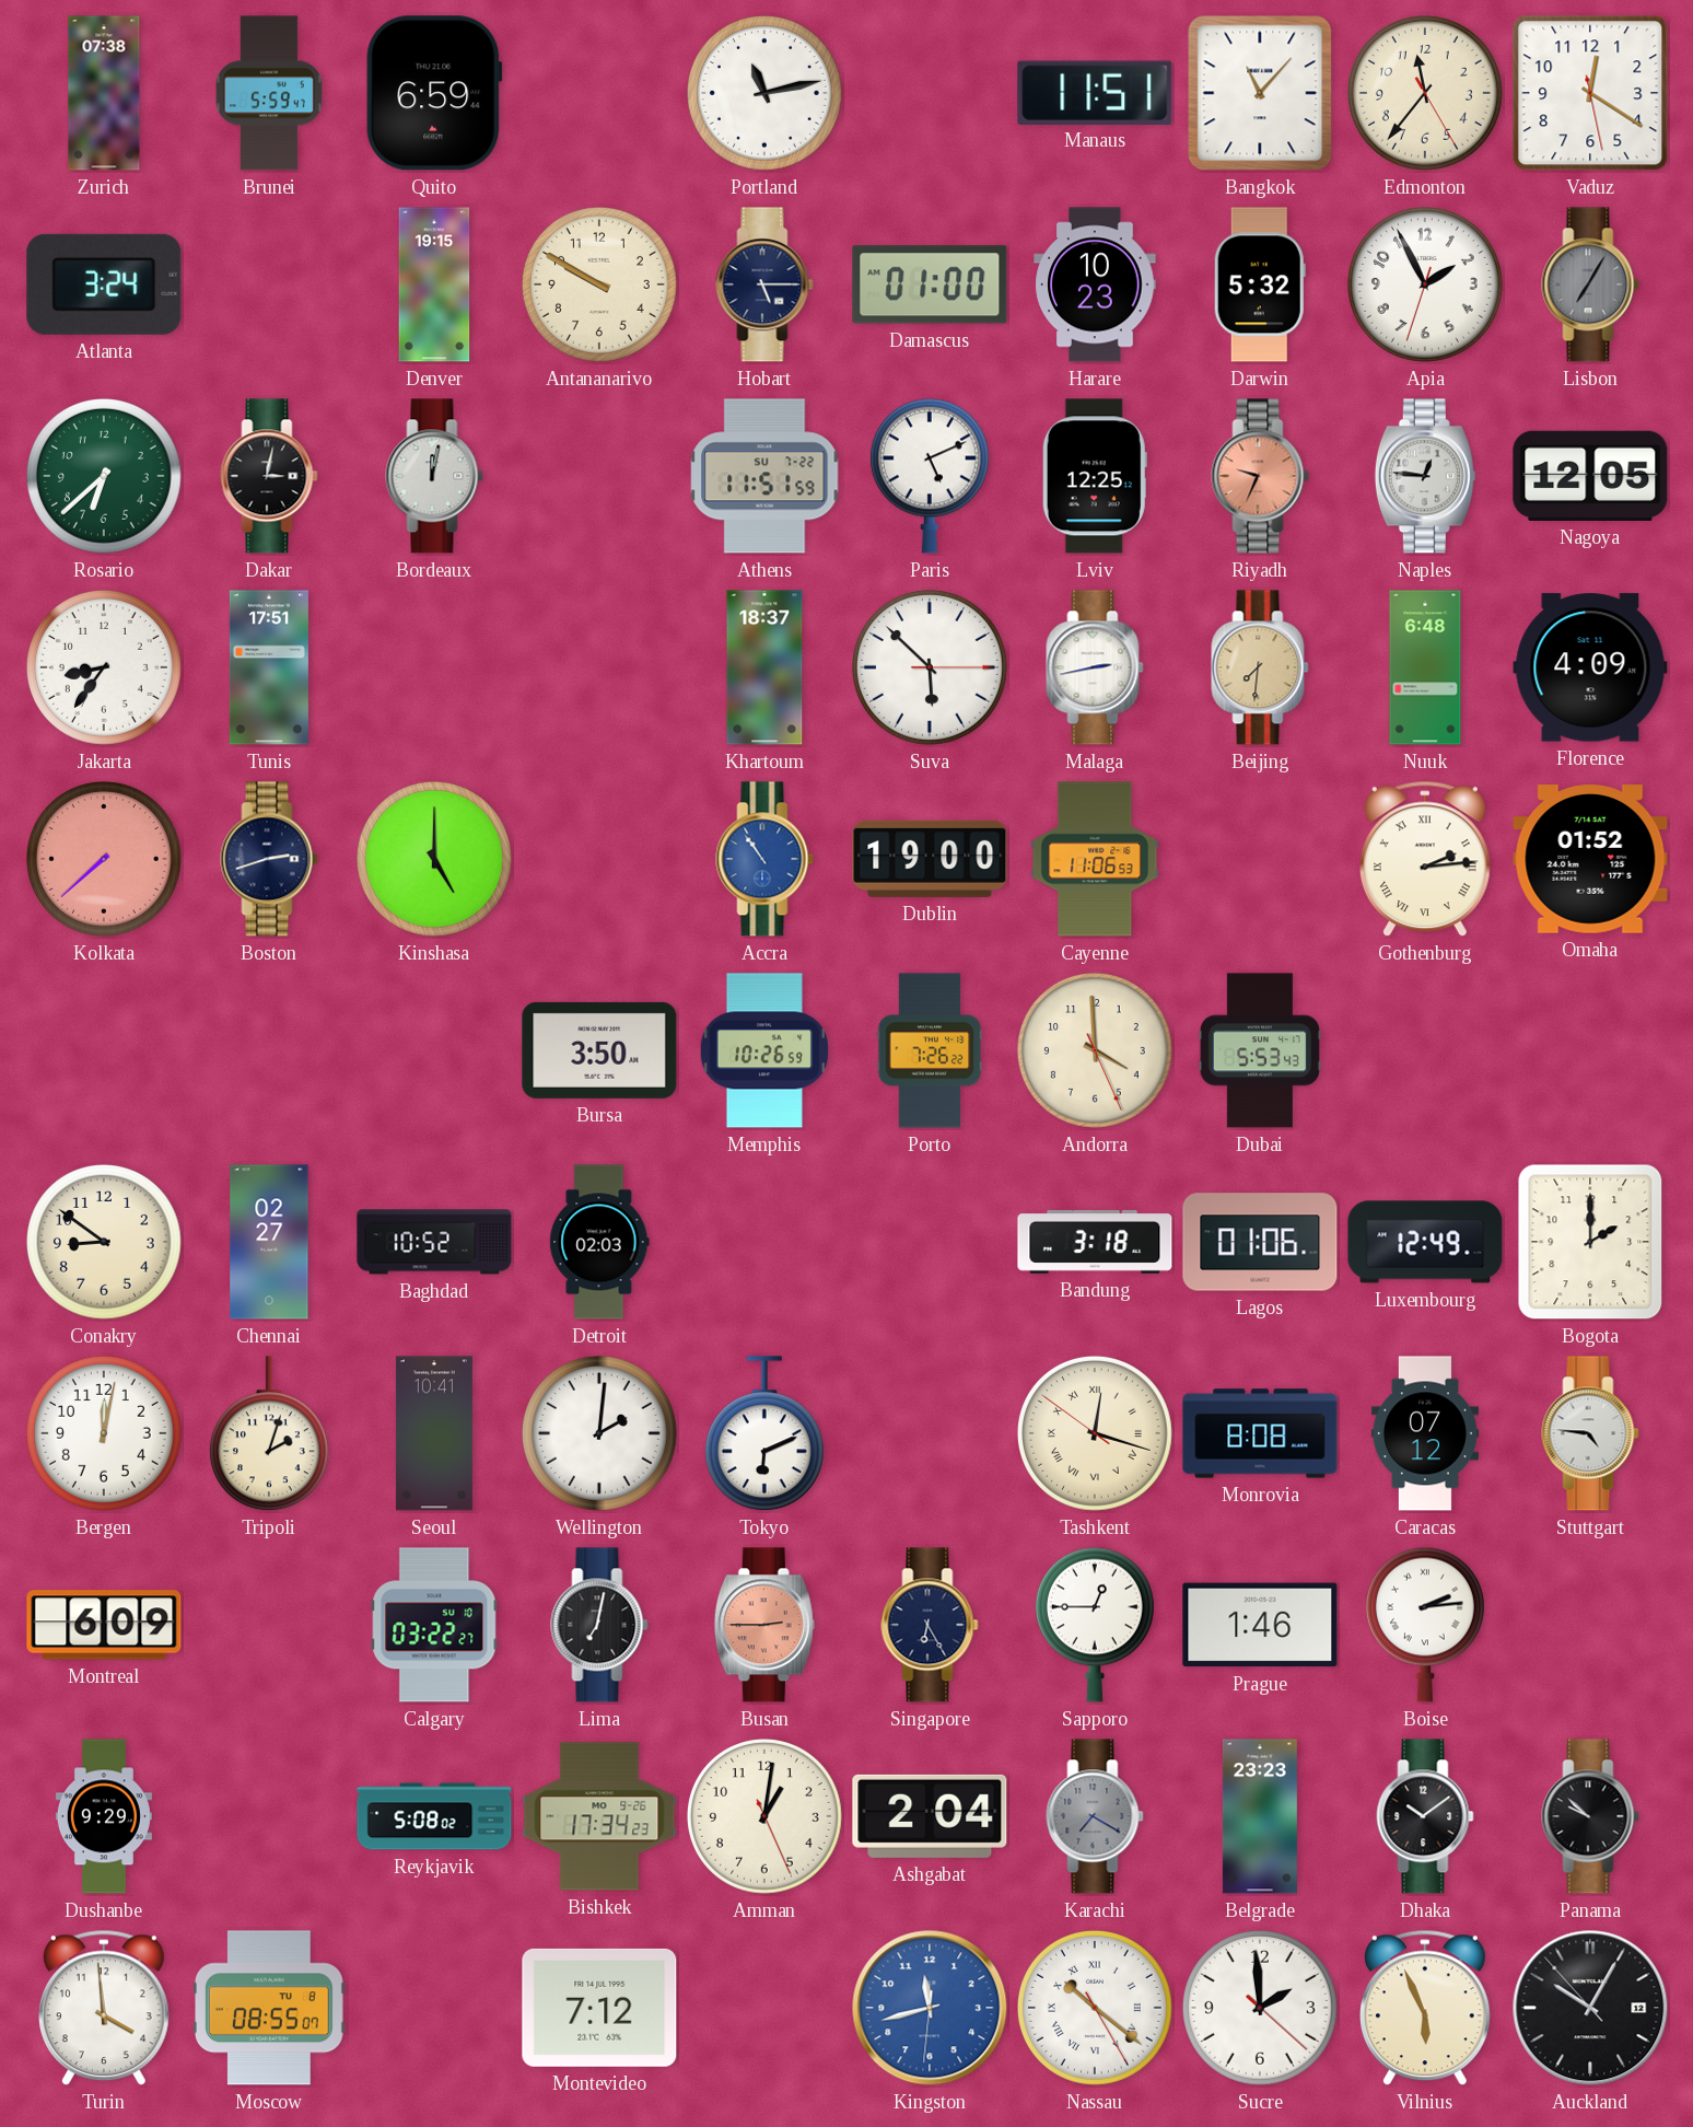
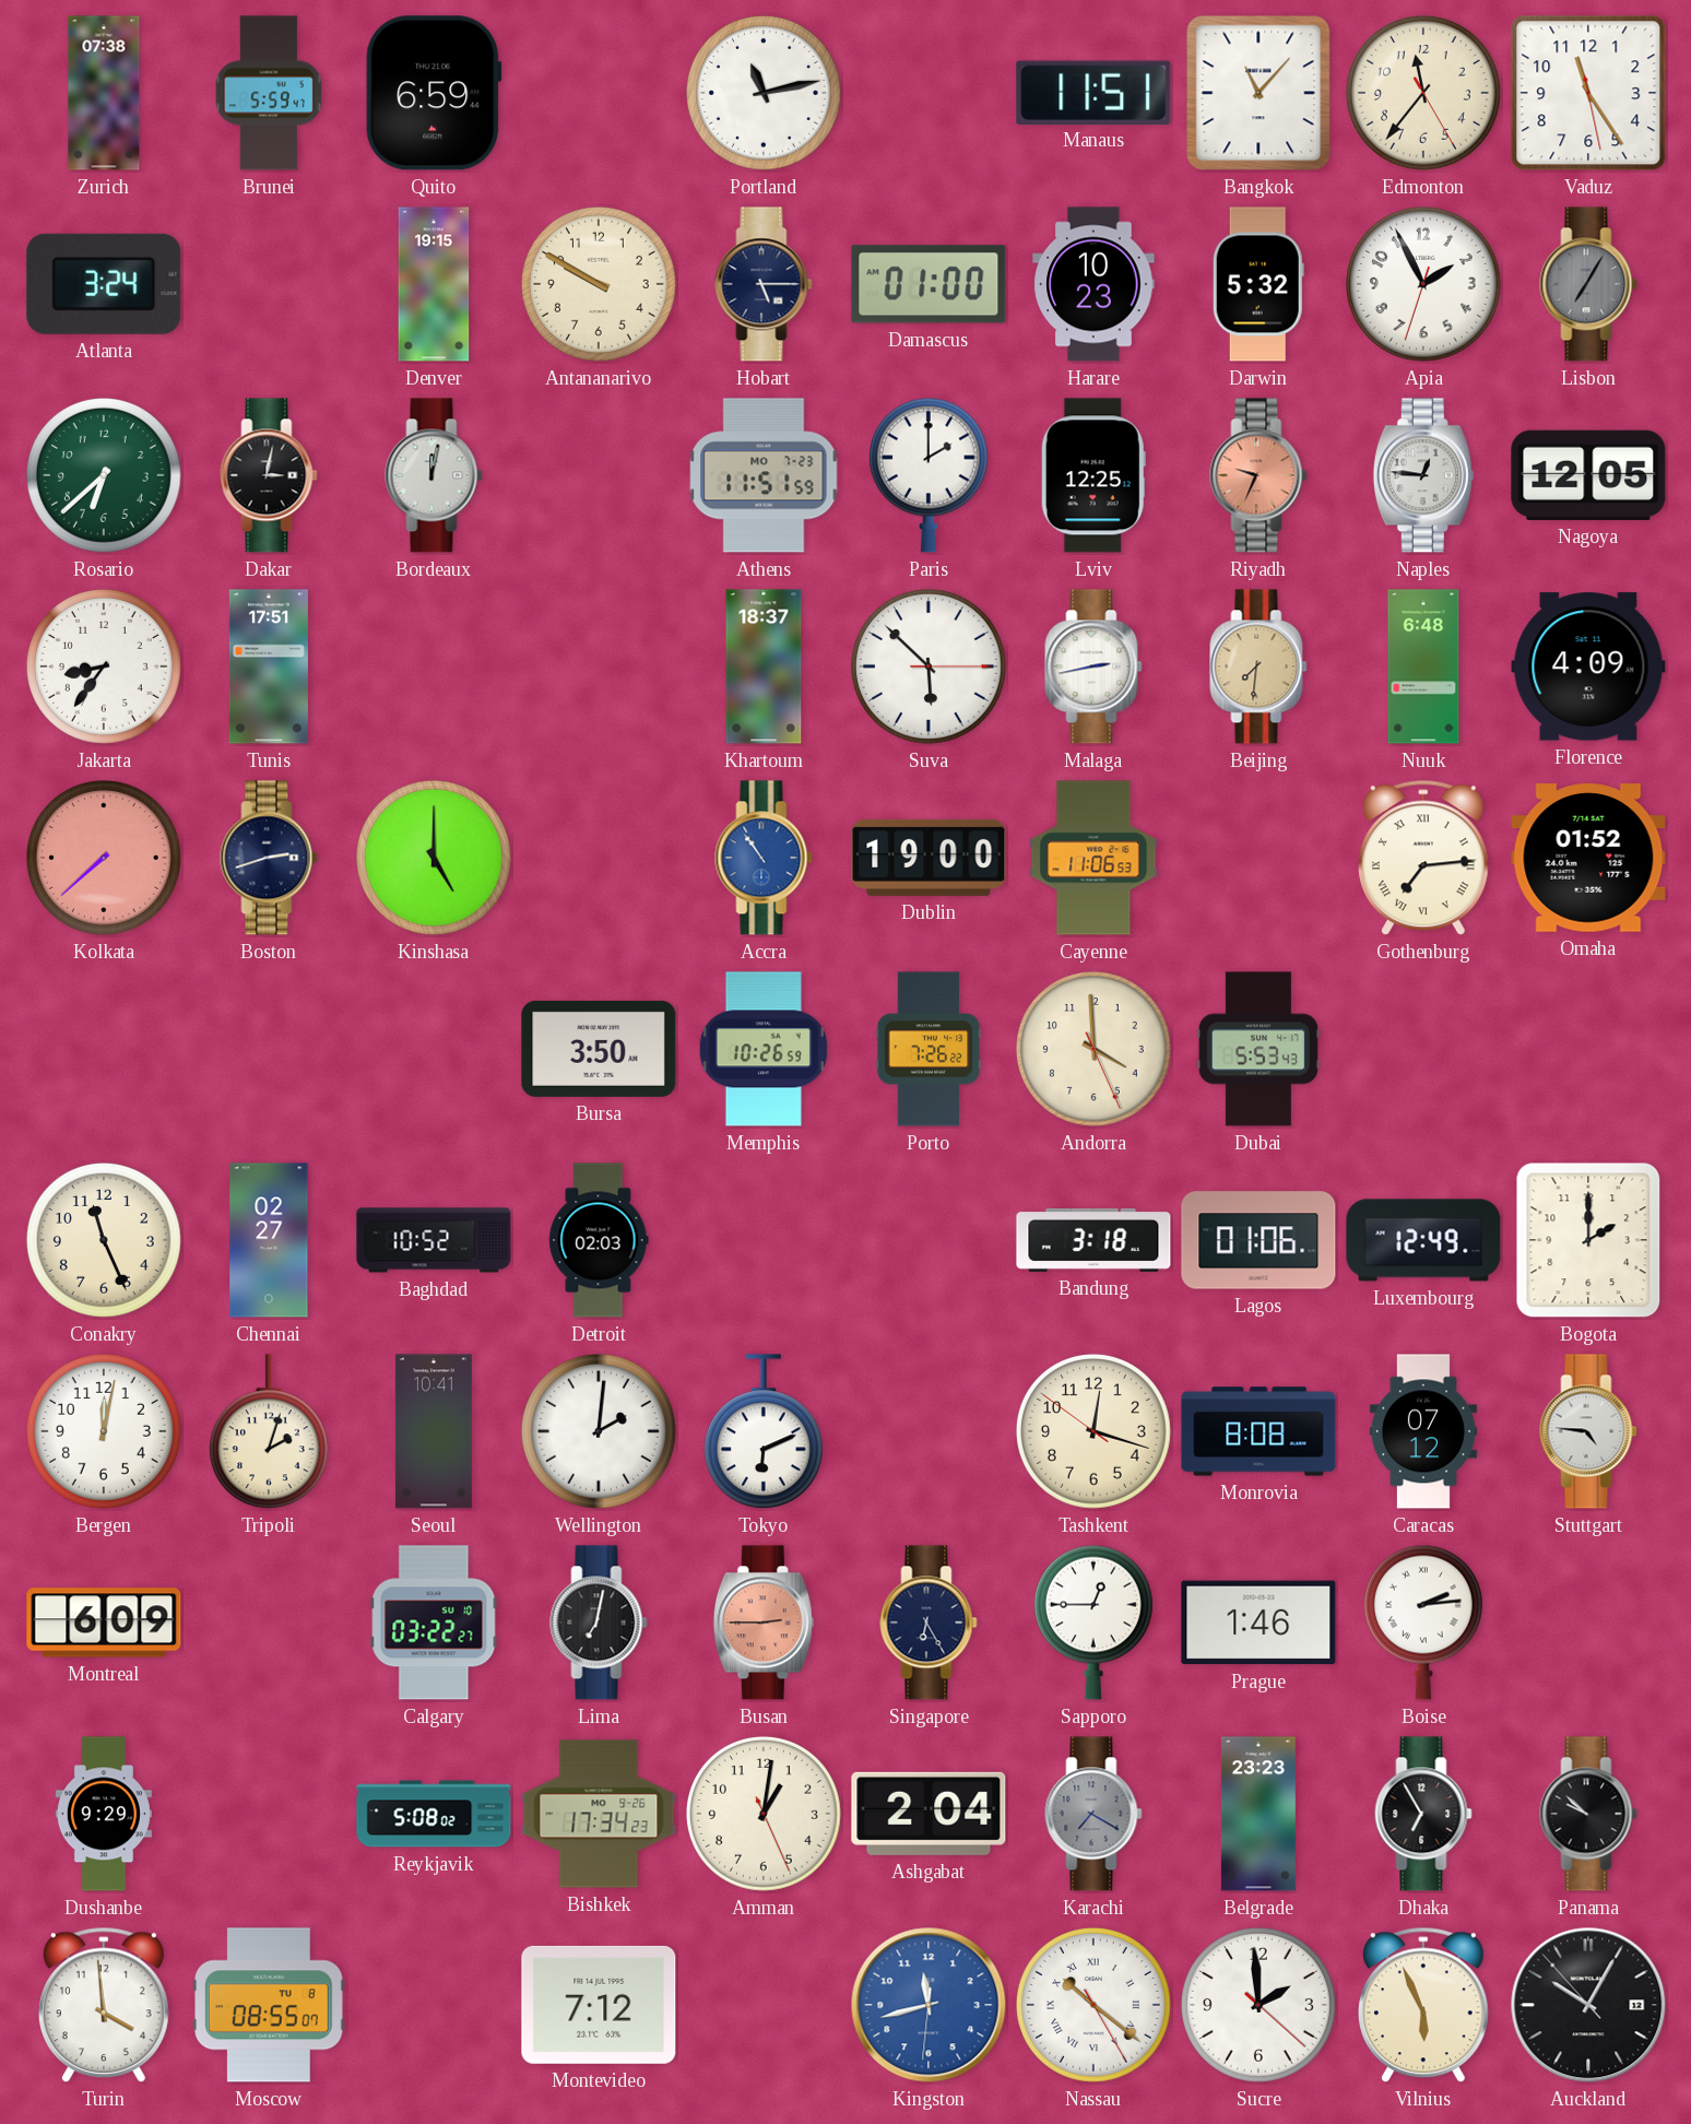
Vaduz: 12:20 -> 11:24
Athens date: SU 7-22 -> MO 7-23
Paris: 5:11 -> 2:00
Gothenburg: 2:14 -> 7:14
Conakry: 8:51 -> 11:26
Tashkent numerals: Roman -> Arabic
Dhaka: 10:09 -> 6:55
